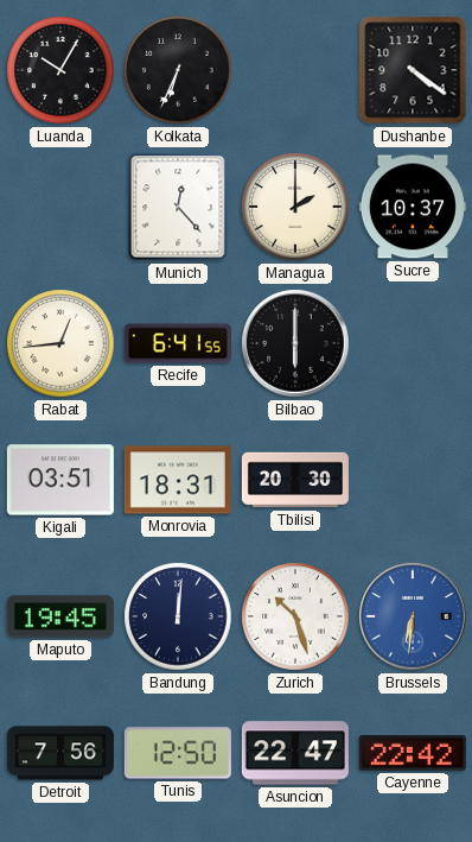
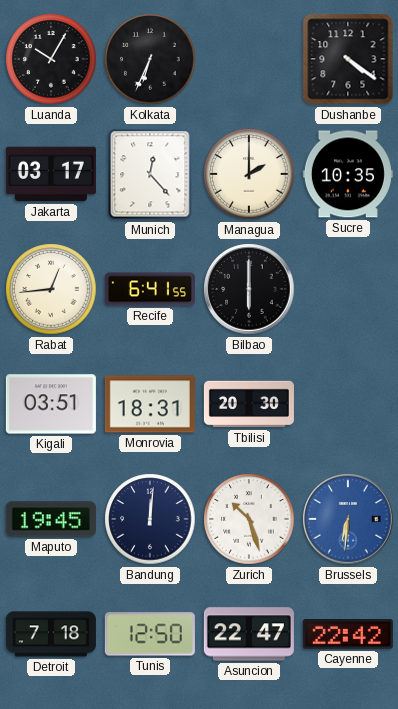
Jakarta: none -> 03:17
Sucre: 10:37 -> 10:35
Detroit: 7:56 -> 7:18
